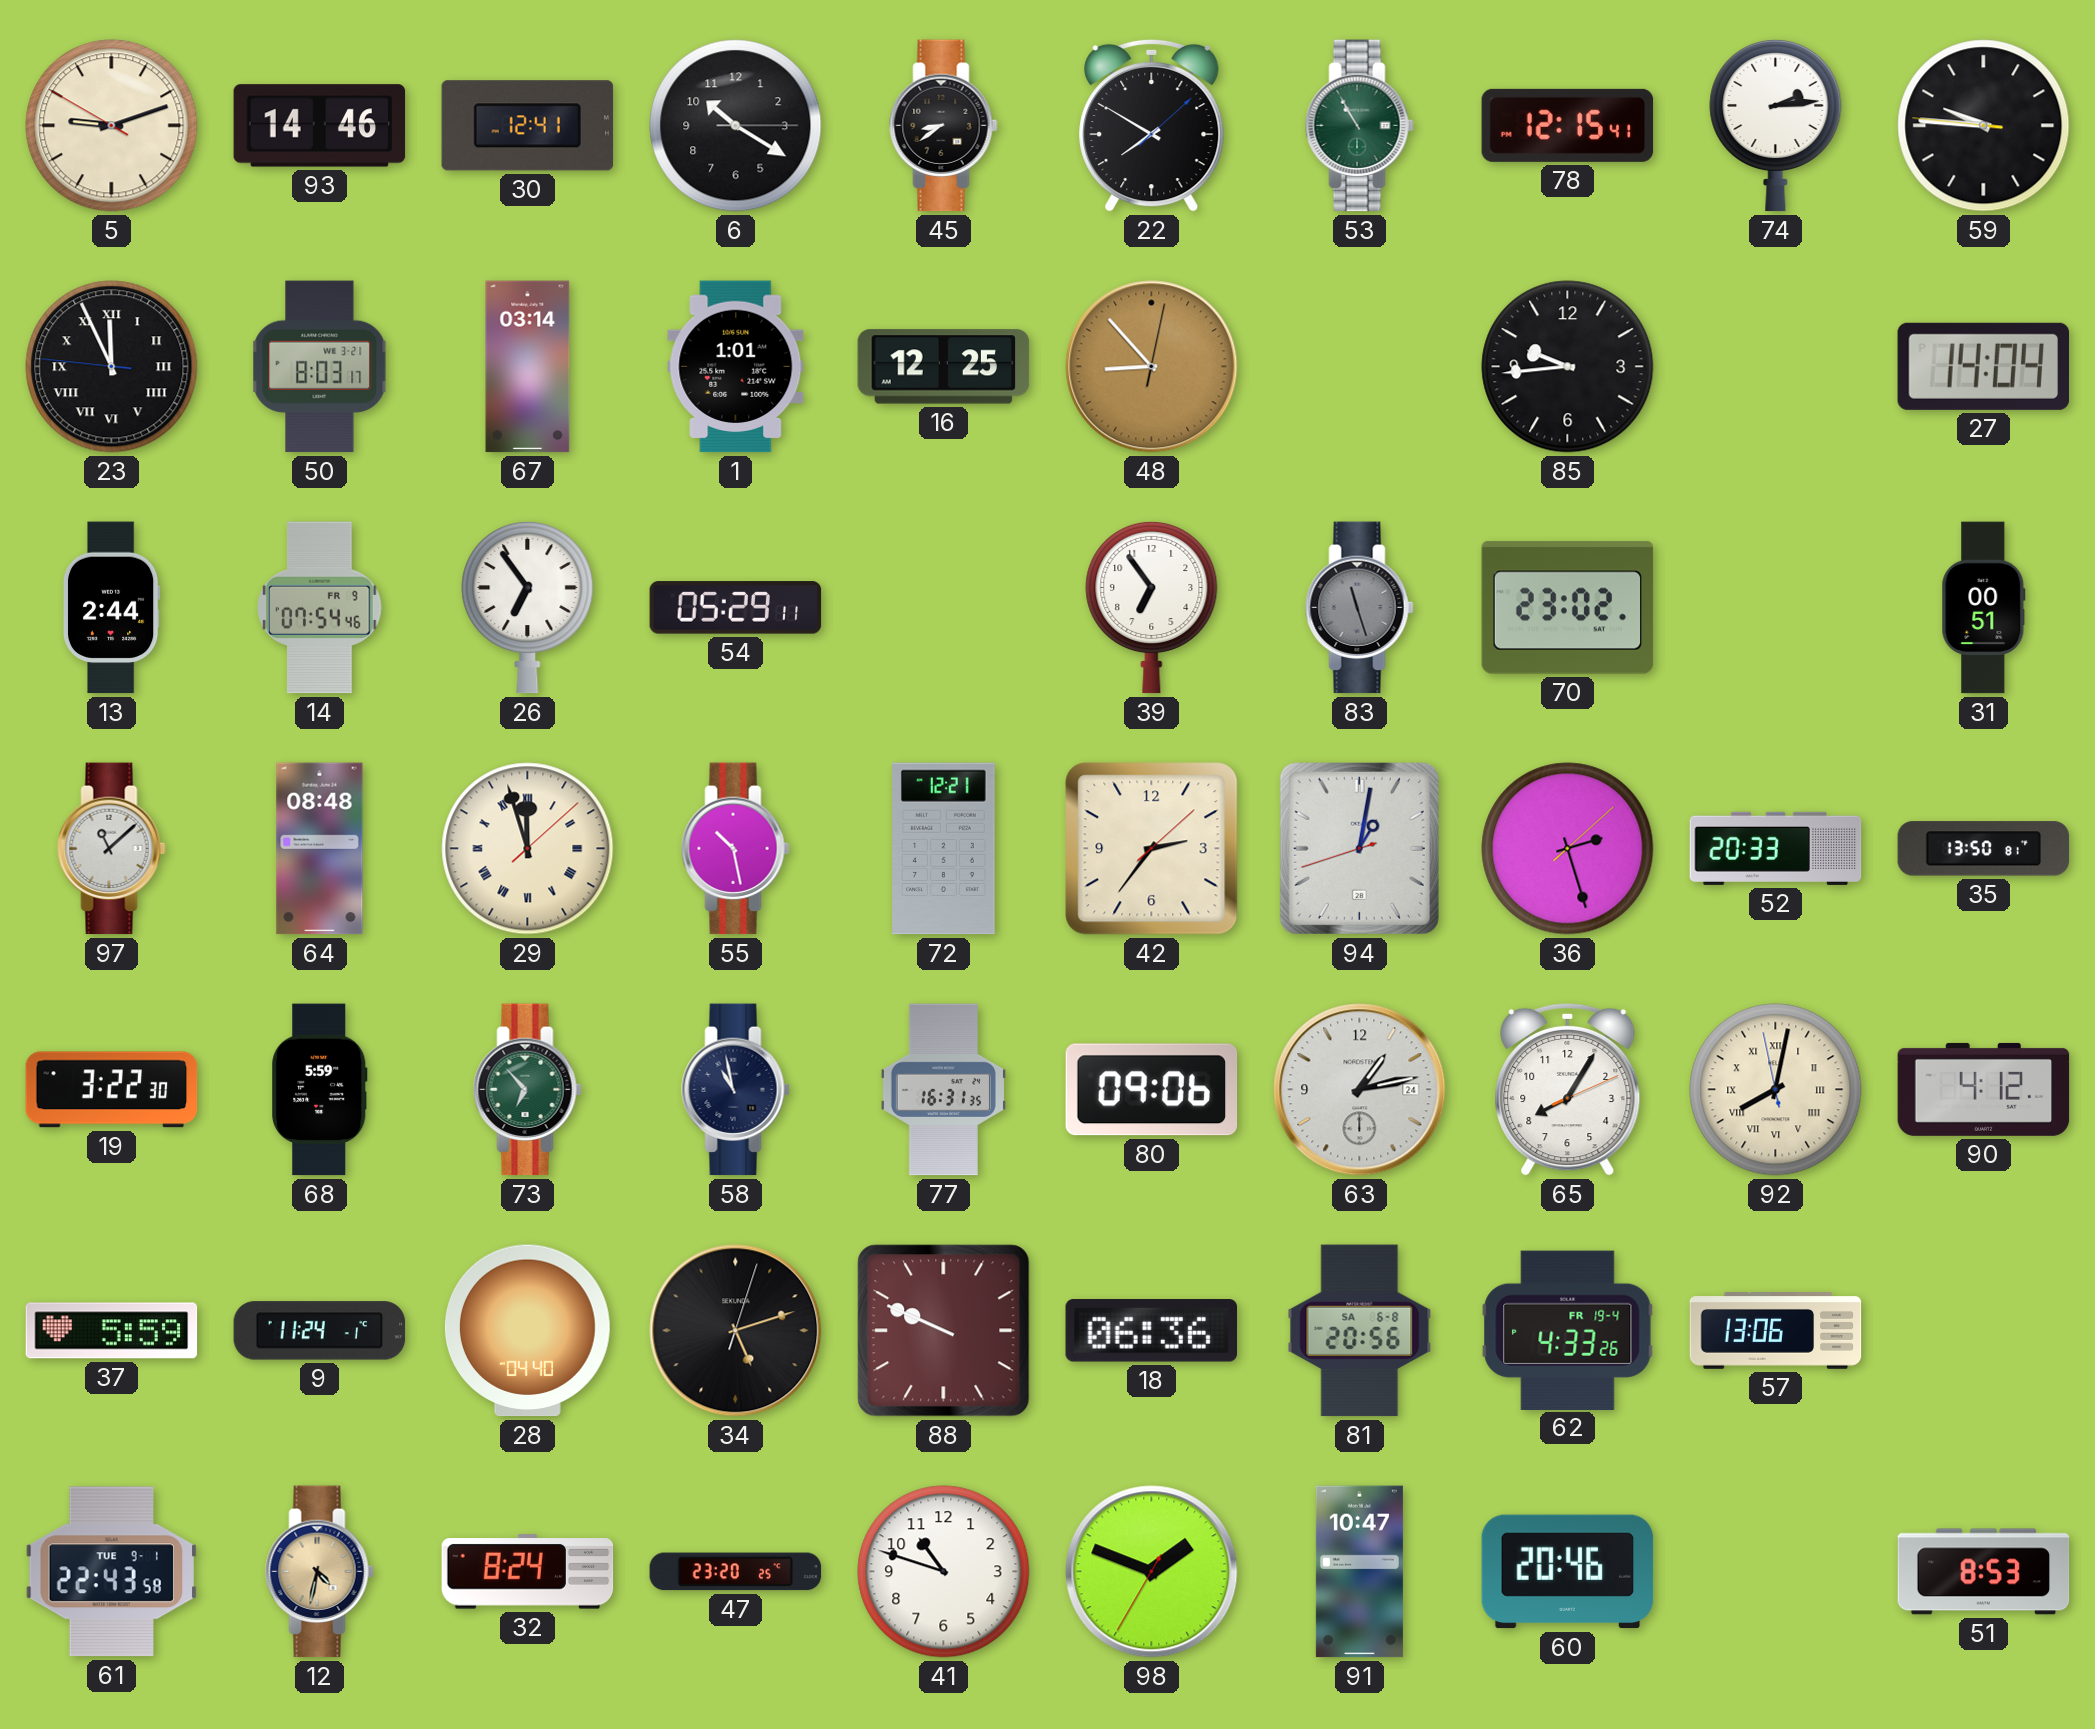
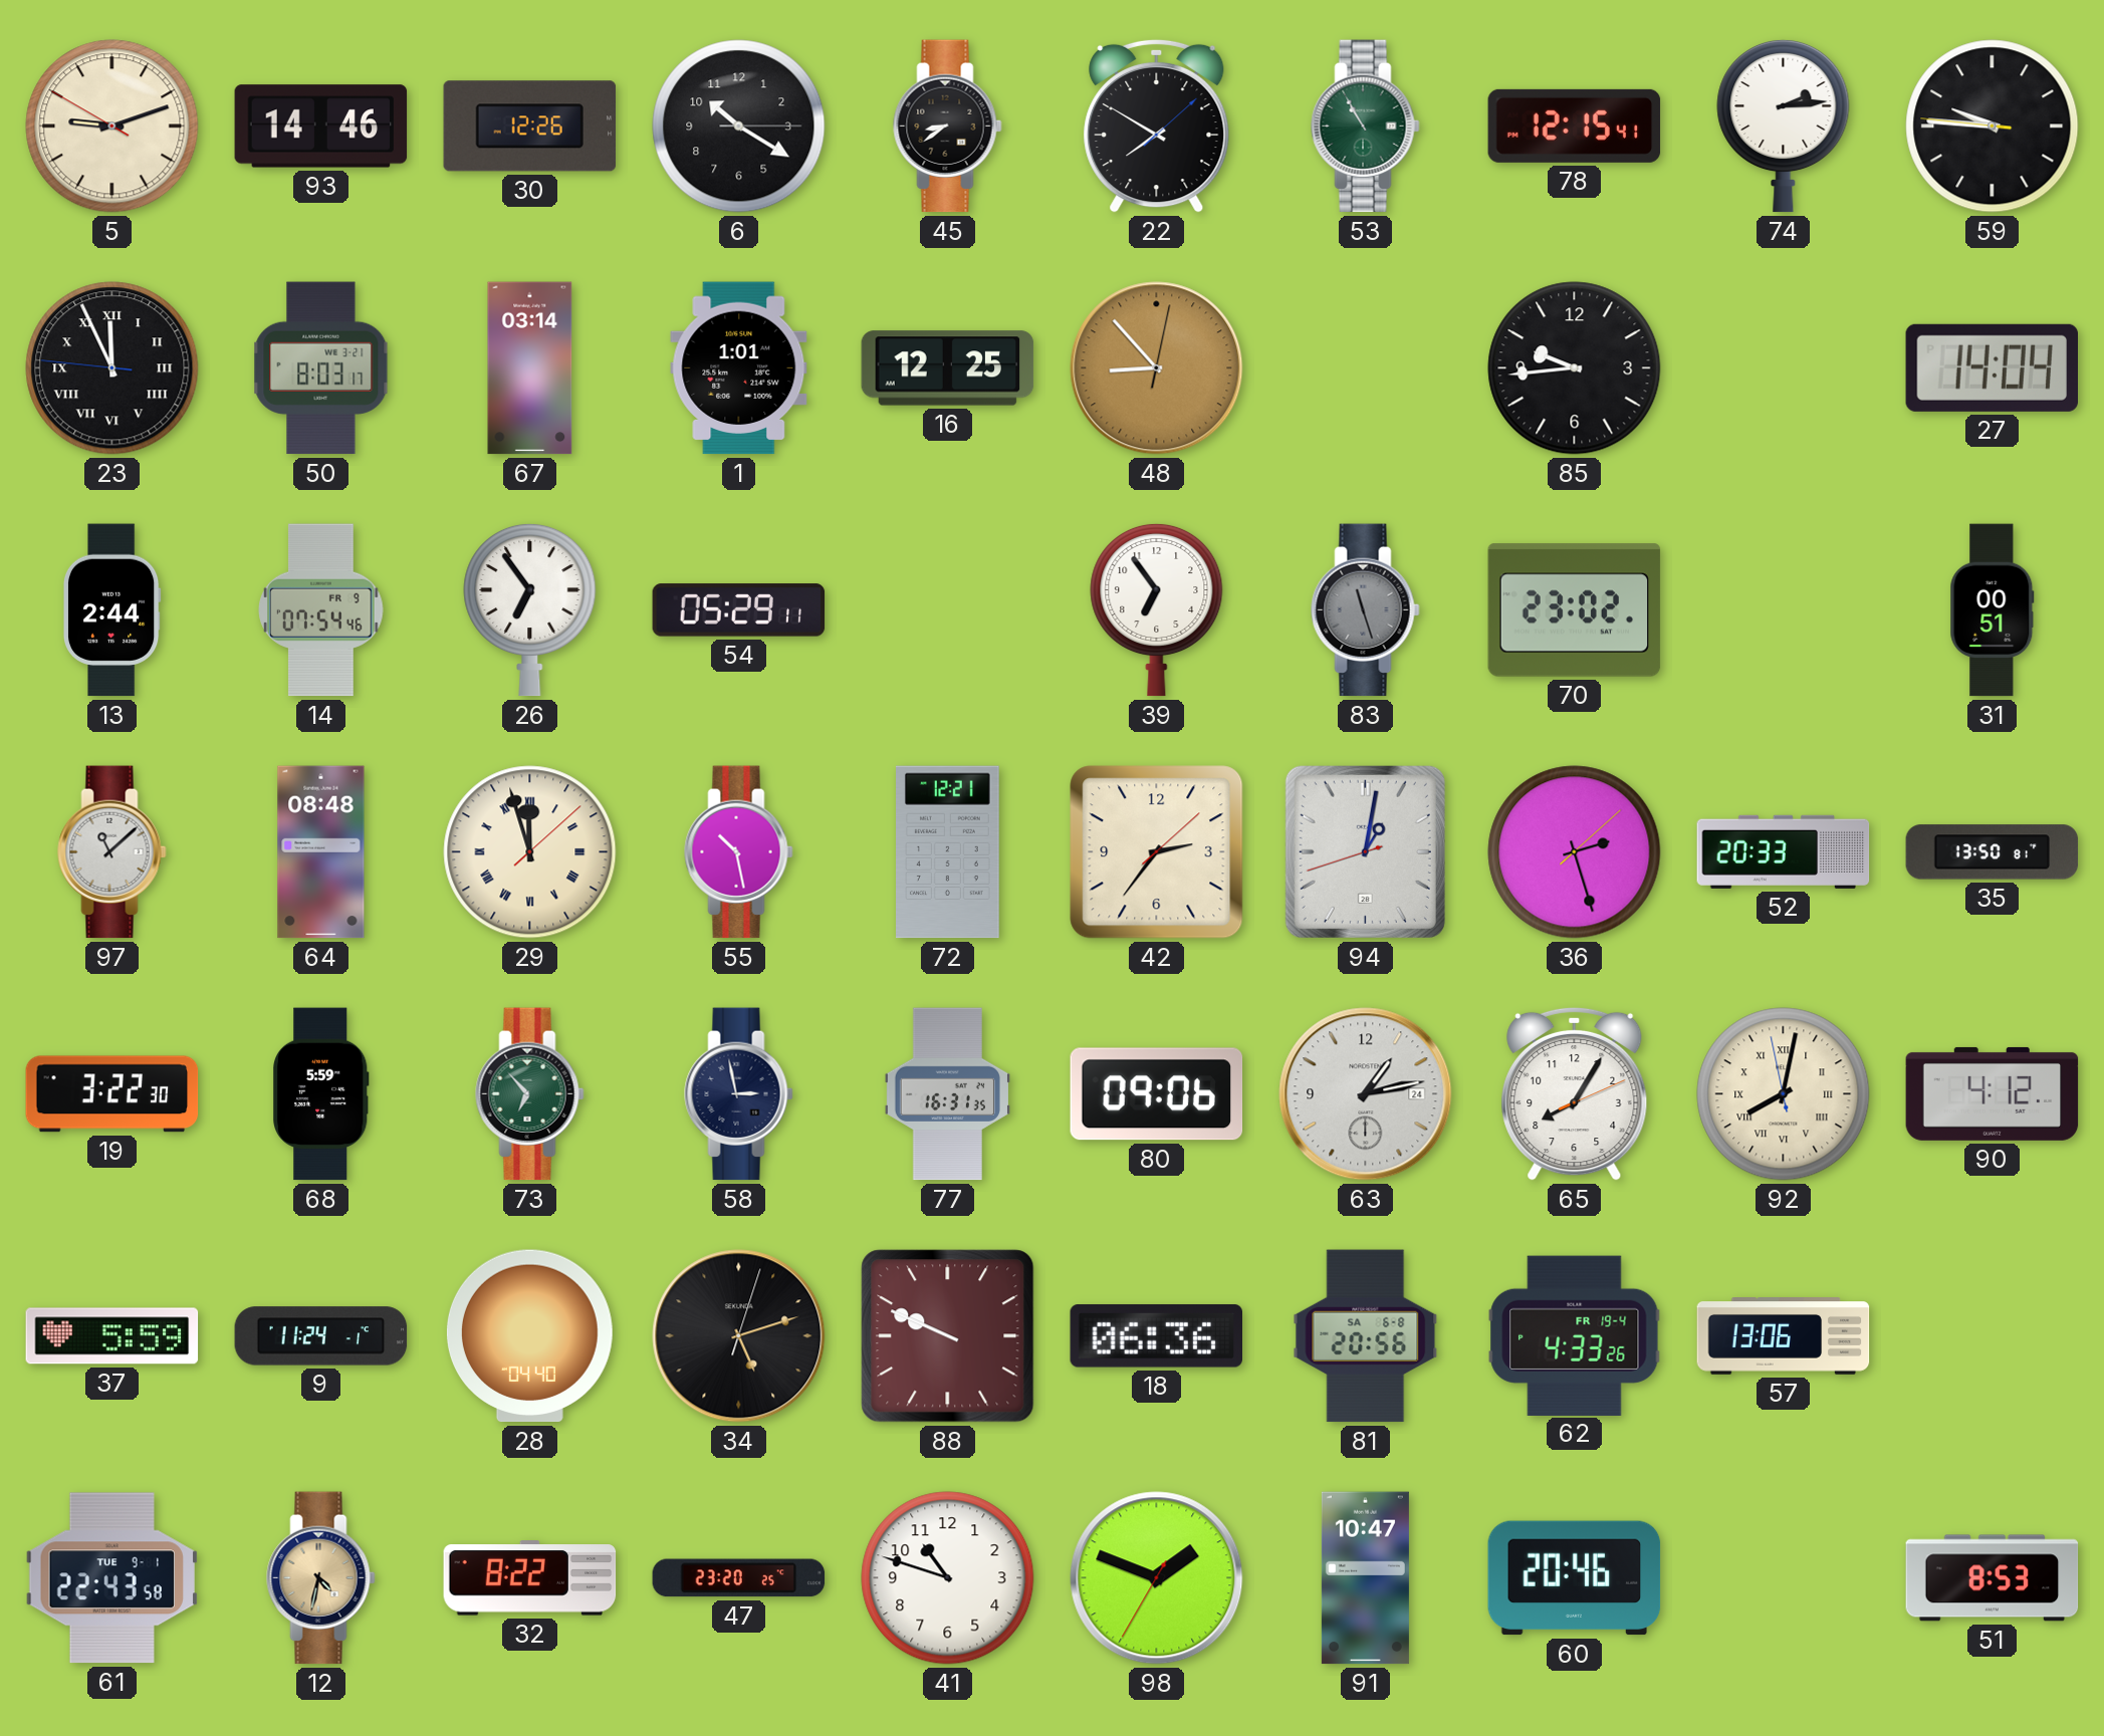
30: 12:41 -> 12:26
58: 10:58 -> 2:58
32: 8:24 -> 8:22
